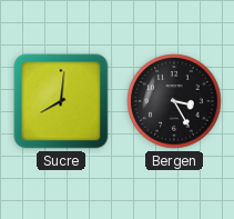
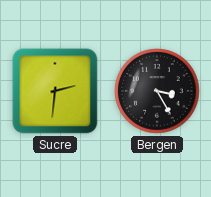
Sucre: 8:01 -> 2:31
